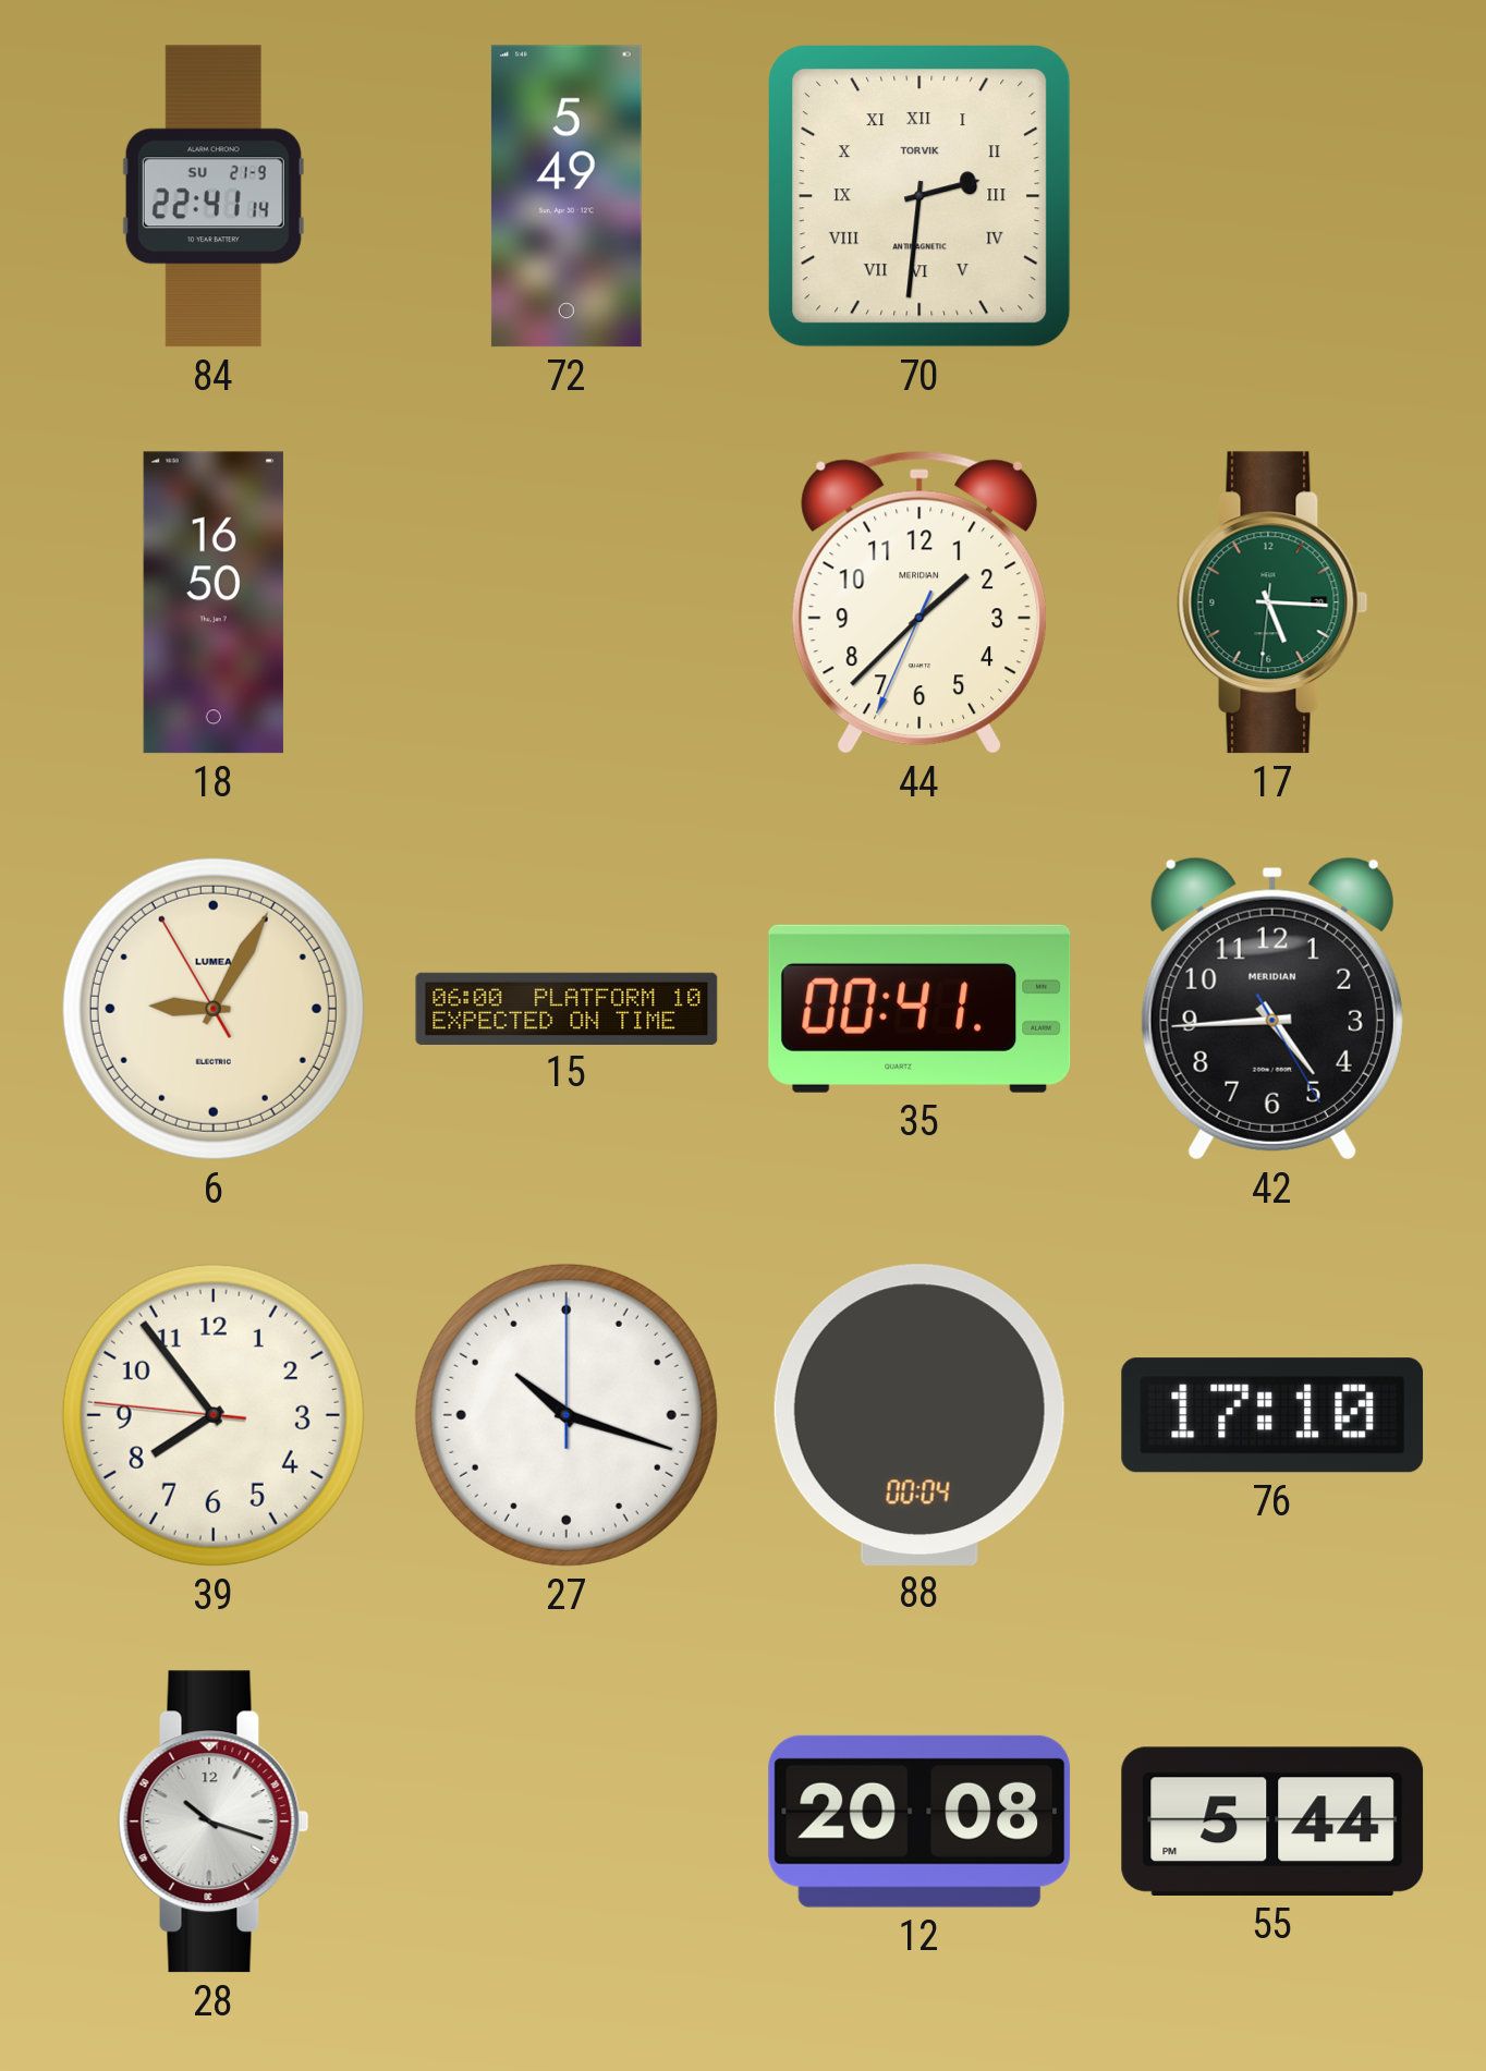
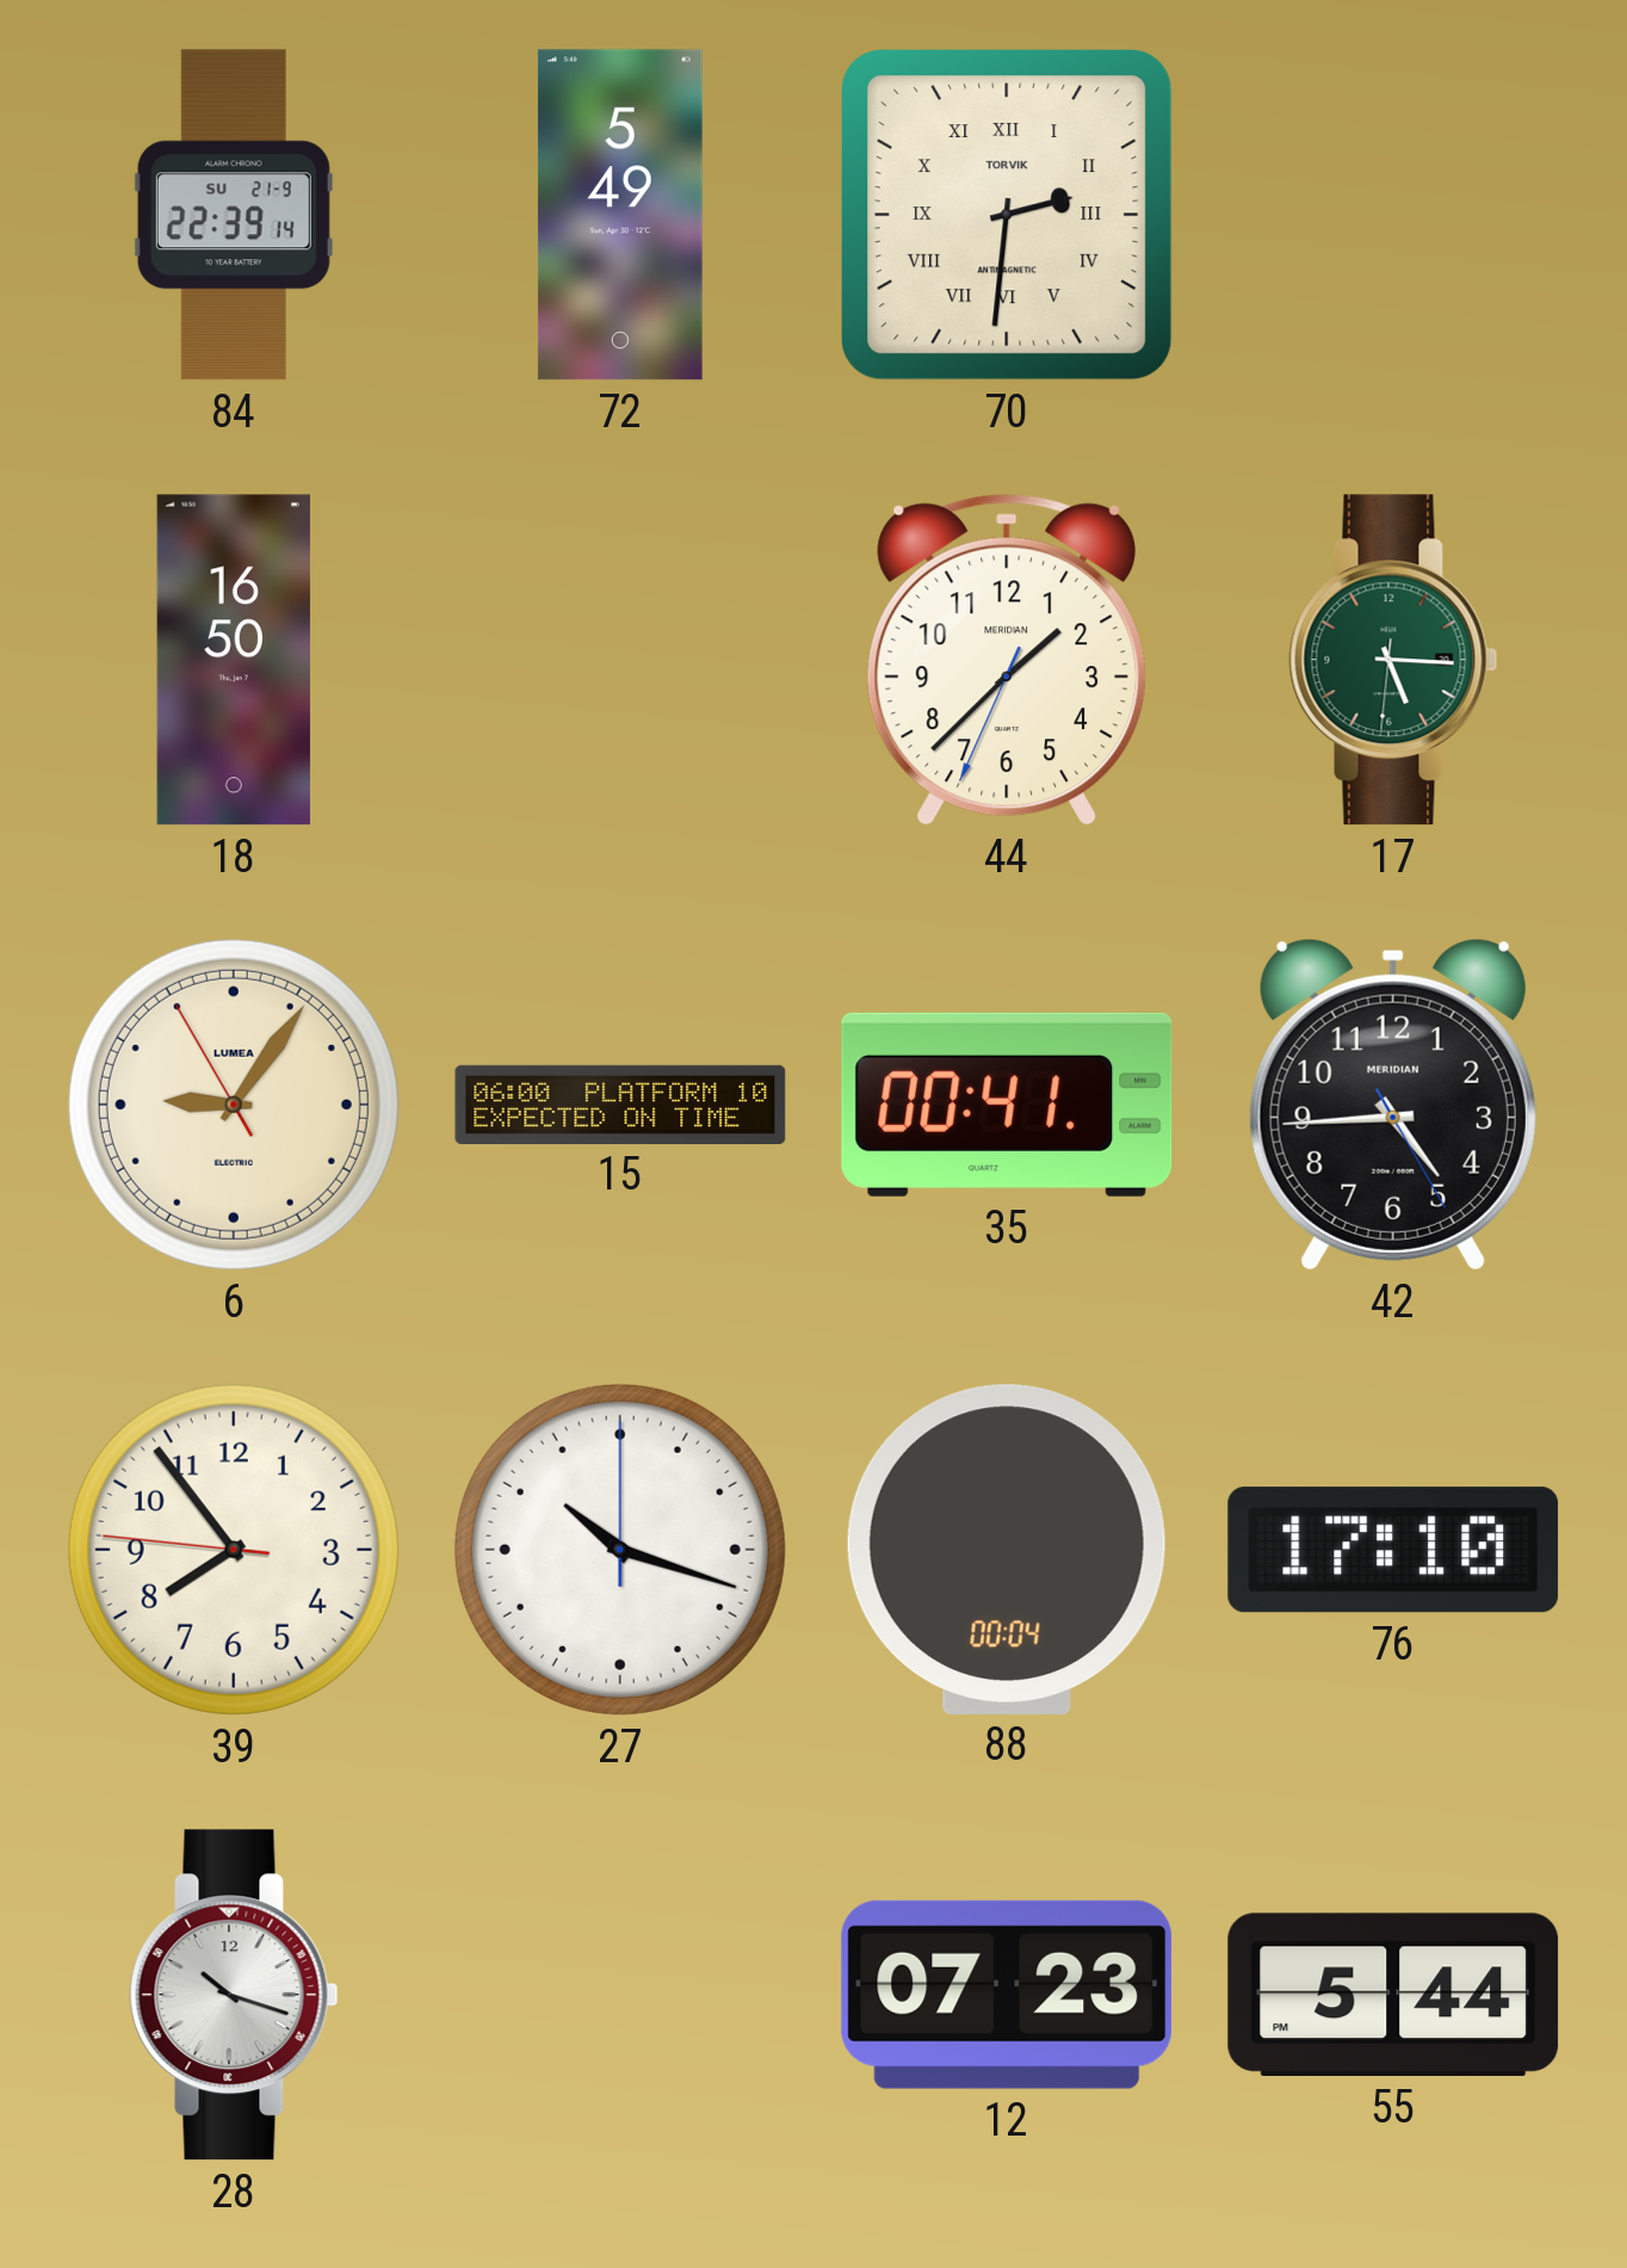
84: 22:41 -> 22:39
6: 9:04 -> 9:05
12: 20:08 -> 07:23
